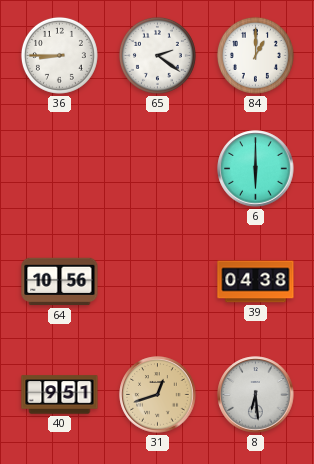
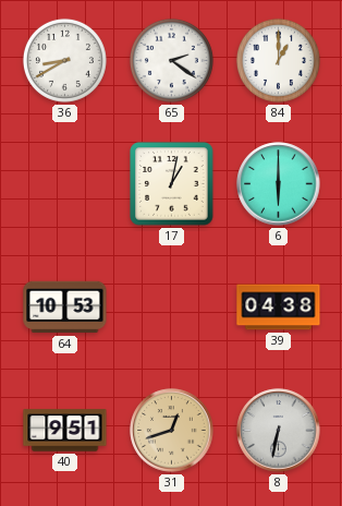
36: 8:45 -> 8:40
17: none -> 1:02
64: 10:56 -> 10:53
8: 6:29 -> 6:32
